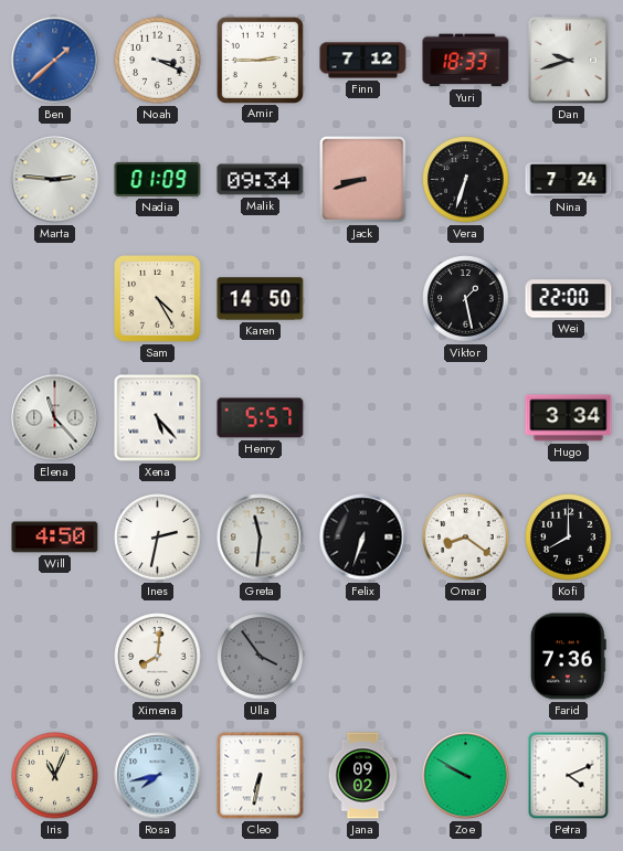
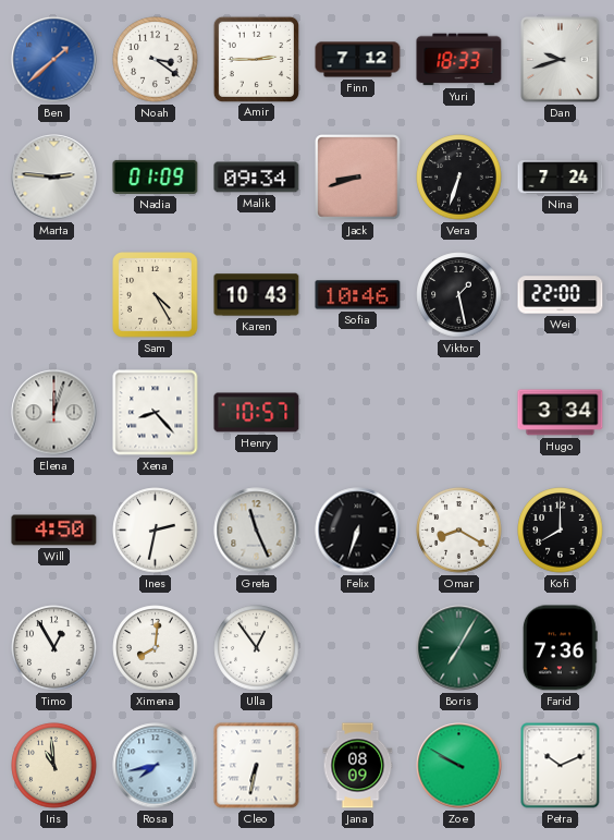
Noah: 3:19 -> 3:21
Karen: 14:50 -> 10:43
Sofia: none -> 10:46
Elena: 11:23 -> 12:03
Xena: 5:23 -> 8:23
Henry: 5:57 -> 10:57
Greta: 11:31 -> 11:26
Omar: 8:21 -> 8:20
Timo: none -> 12:55
Ulla: 3:54 -> 12:54
Ulla dial: grey -> white
Boris: none -> 7:05
Iris: 11:04 -> 10:59
Jana: 09:02 -> 08:09
Petra: 4:11 -> 10:11
